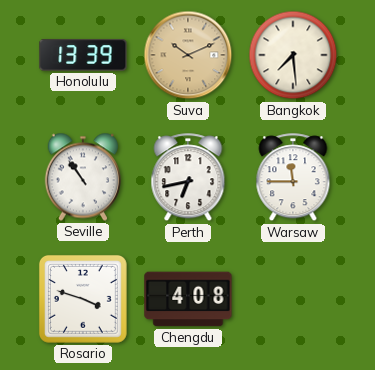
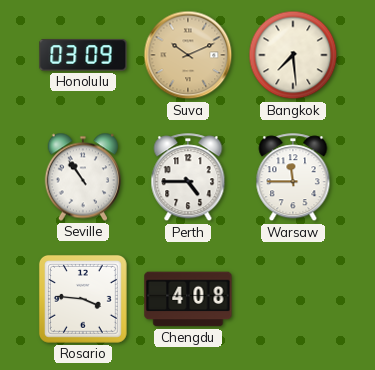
Honolulu: 13:39 -> 03:09
Perth: 6:43 -> 4:45
Rosario: 3:48 -> 3:46
